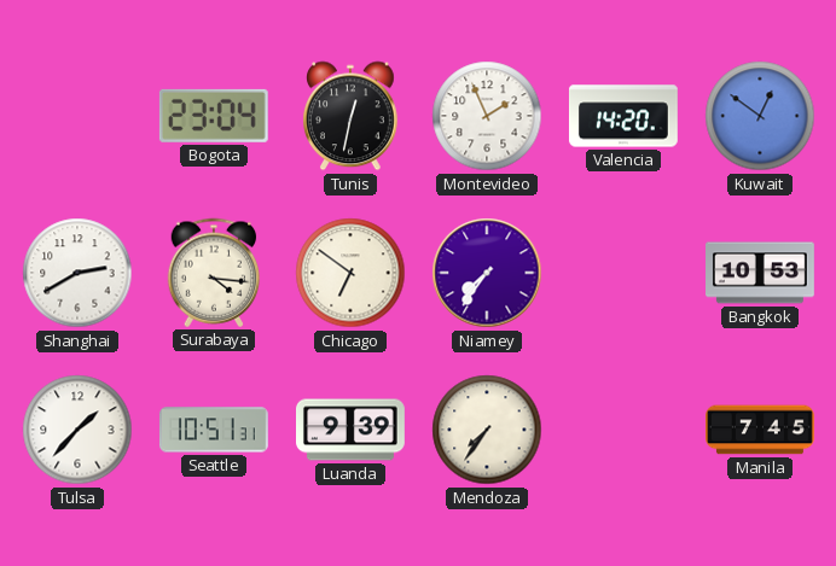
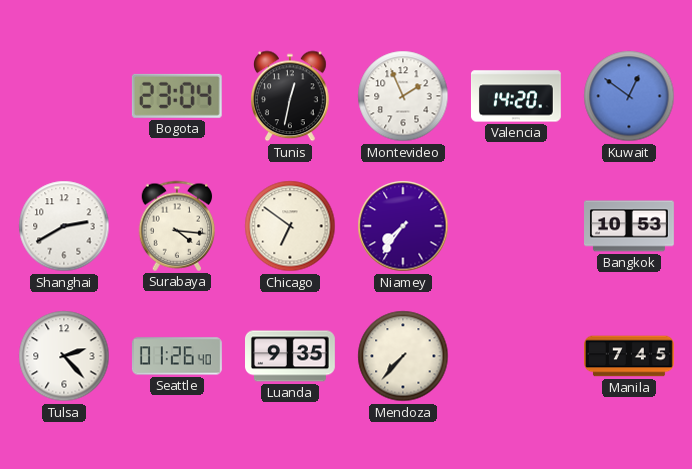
Tulsa: 1:37 -> 2:23
Seattle: 10:51 -> 01:26
Luanda: 9:39 -> 9:35
Mendoza: 7:36 -> 7:37
